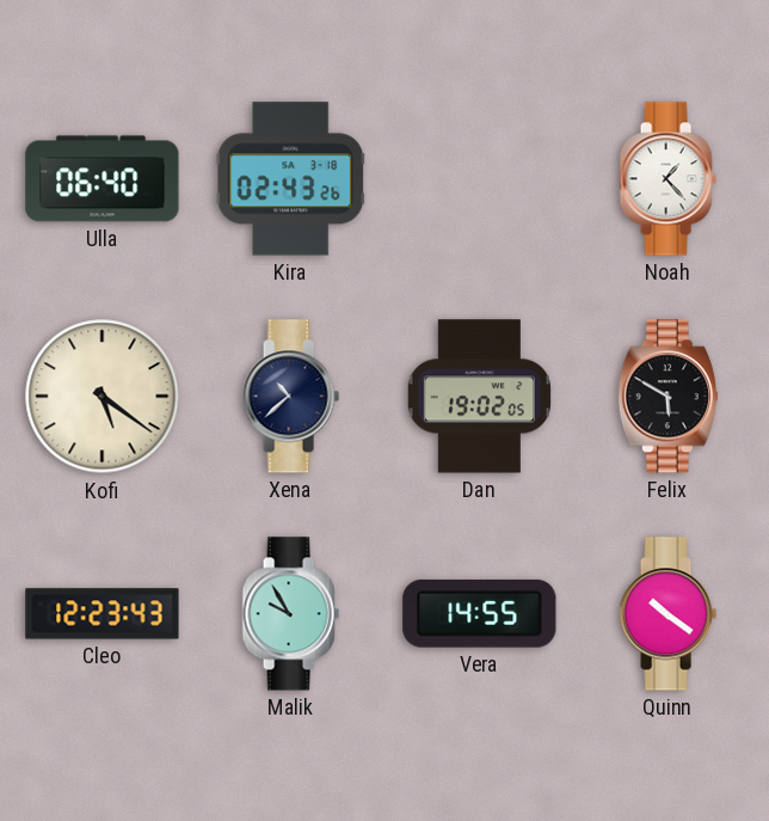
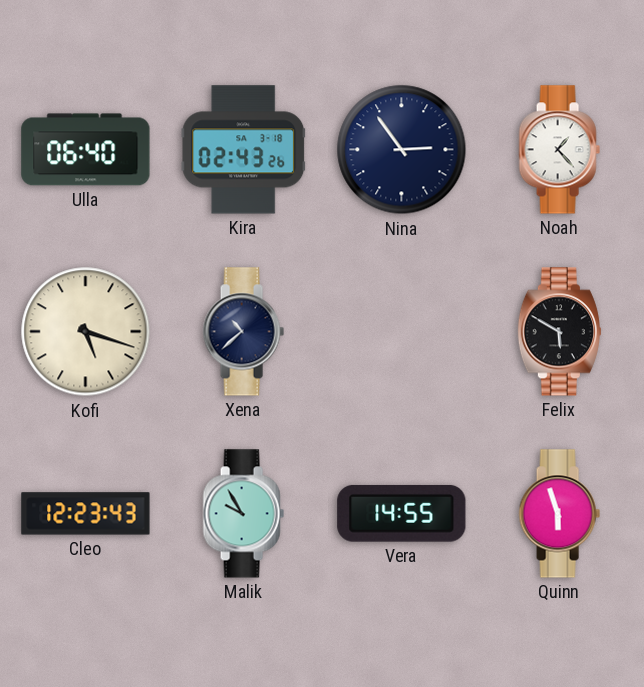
Nina: none -> 2:54
Kofi: 5:21 -> 5:18
Dan: 19:02 -> none
Quinn: 10:21 -> 5:57
